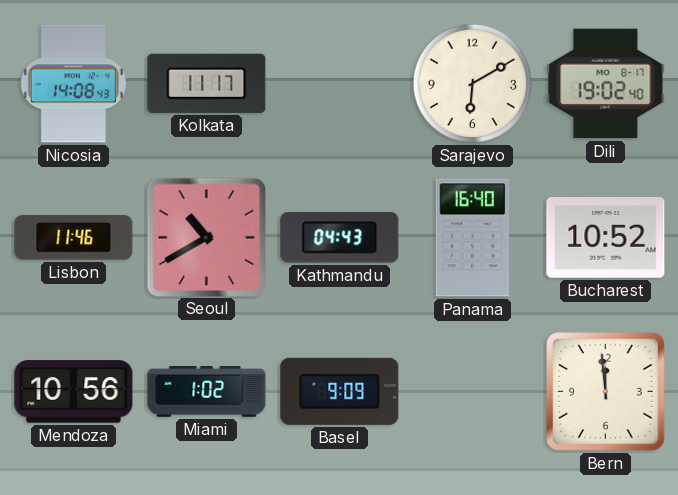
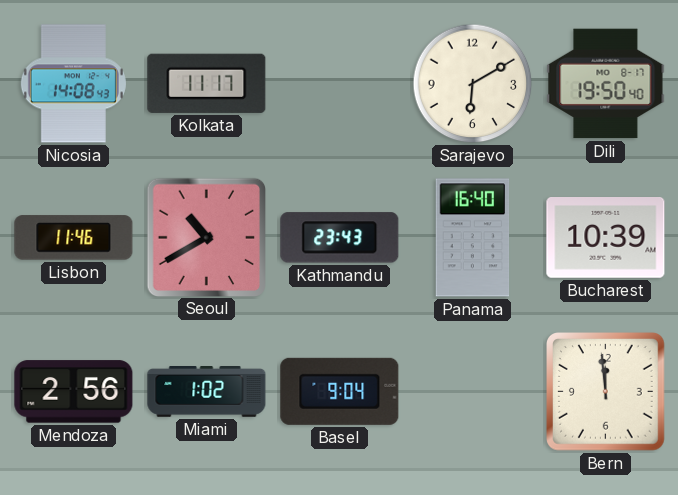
Dili: 19:02 -> 19:50
Kathmandu: 04:43 -> 23:43
Bucharest: 10:52 -> 10:39
Mendoza: 10:56 -> 2:56
Basel: 9:09 -> 9:04
